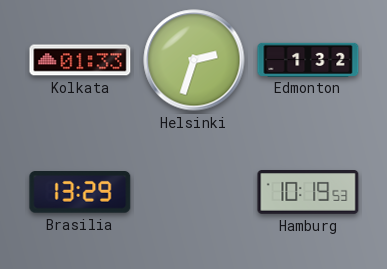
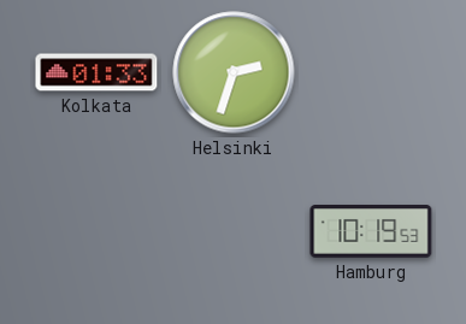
Edmonton: 1:32 -> none
Brasilia: 13:29 -> none
